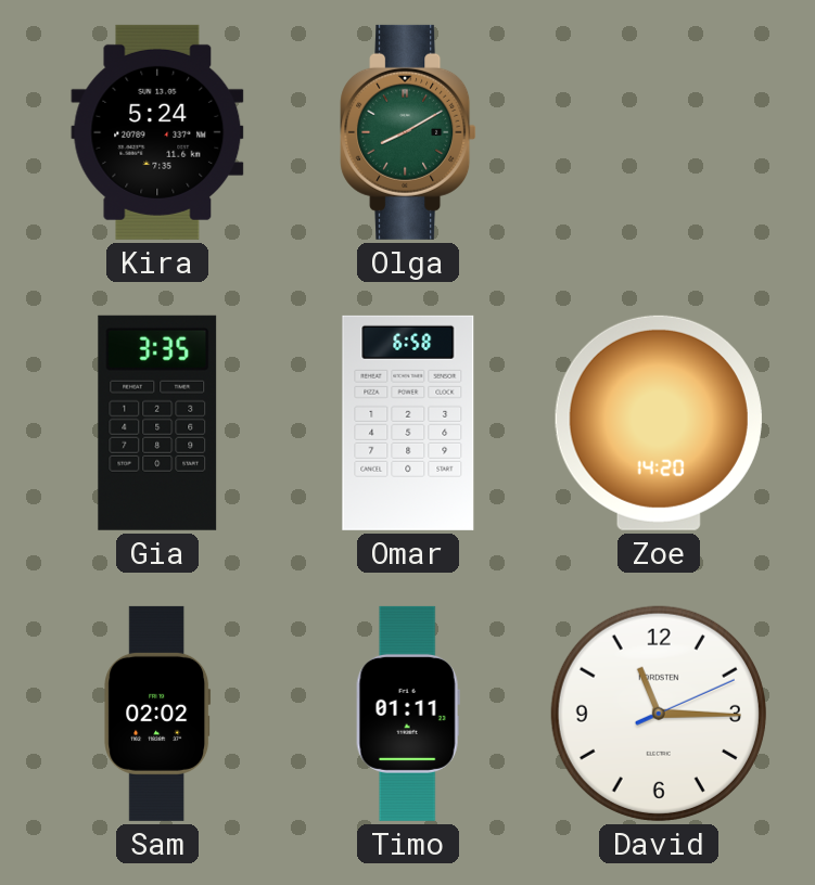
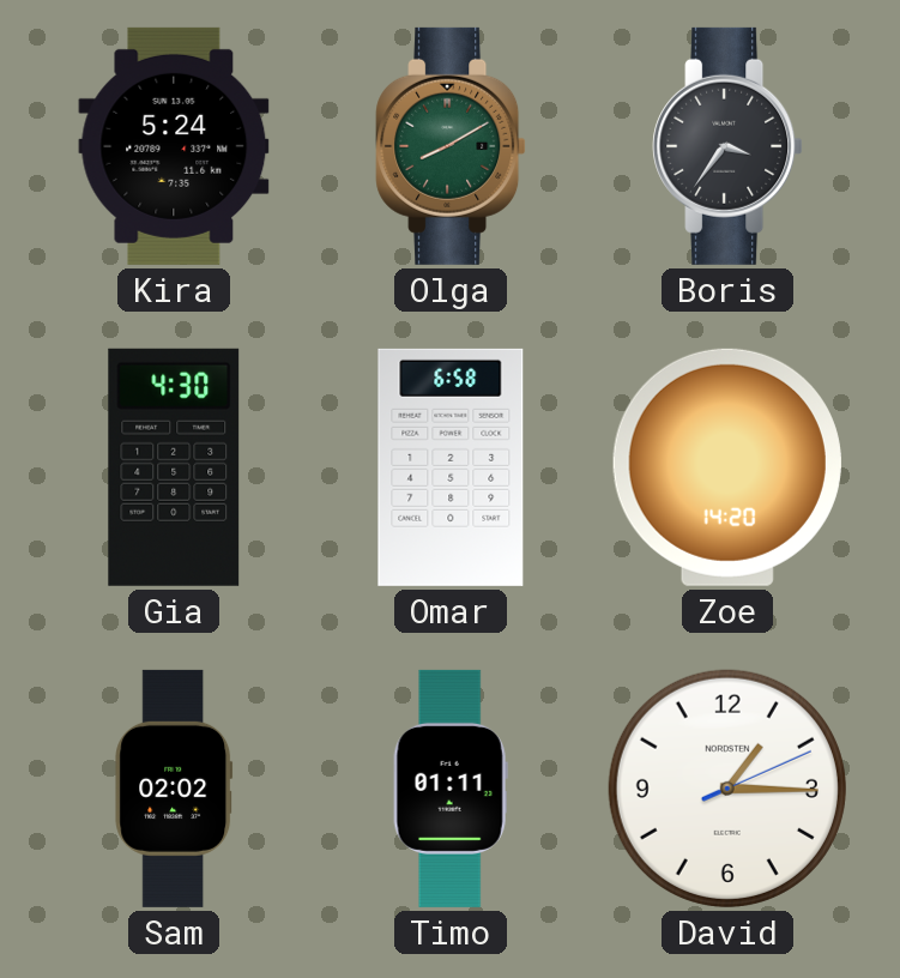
Boris: none -> 3:36
Gia: 3:35 -> 4:30
David: 11:15 -> 1:15
